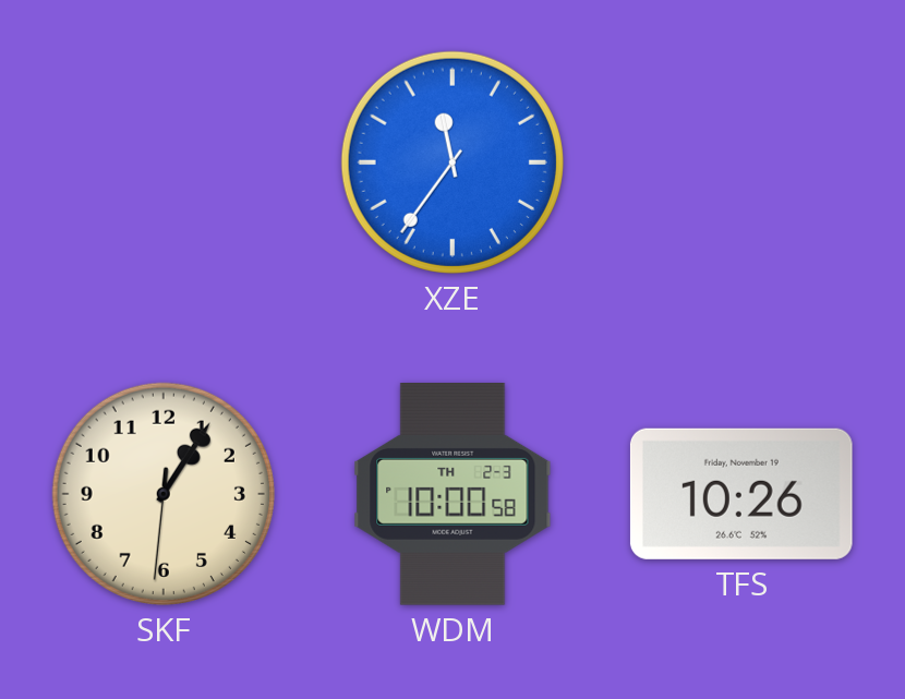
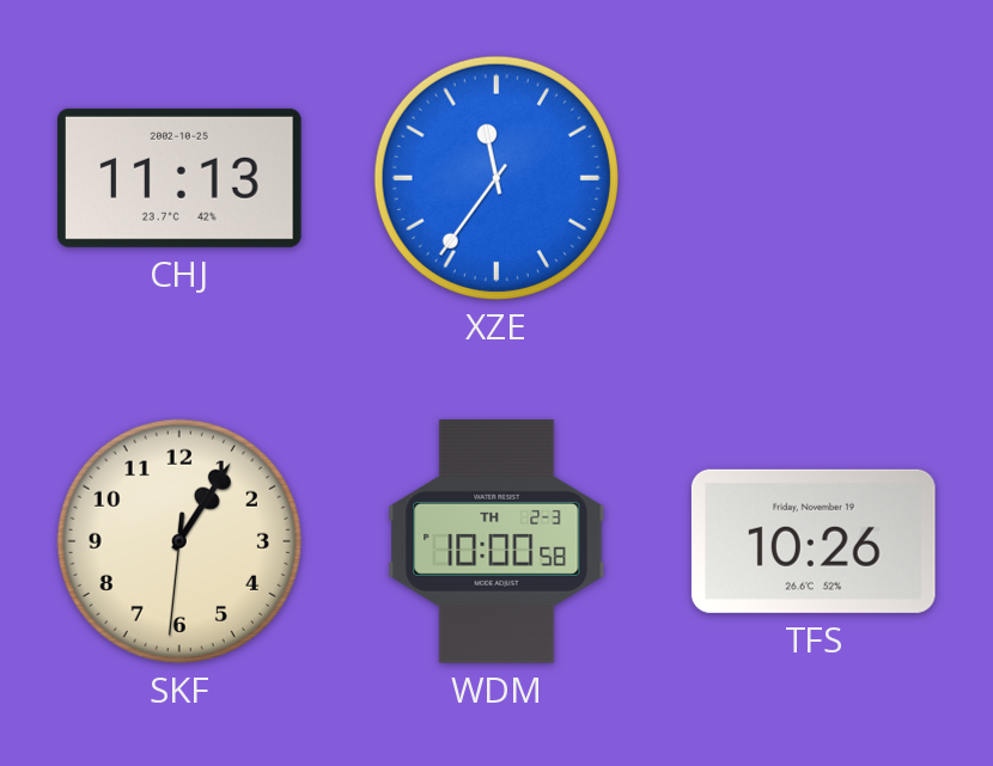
CHJ: none -> 11:13
